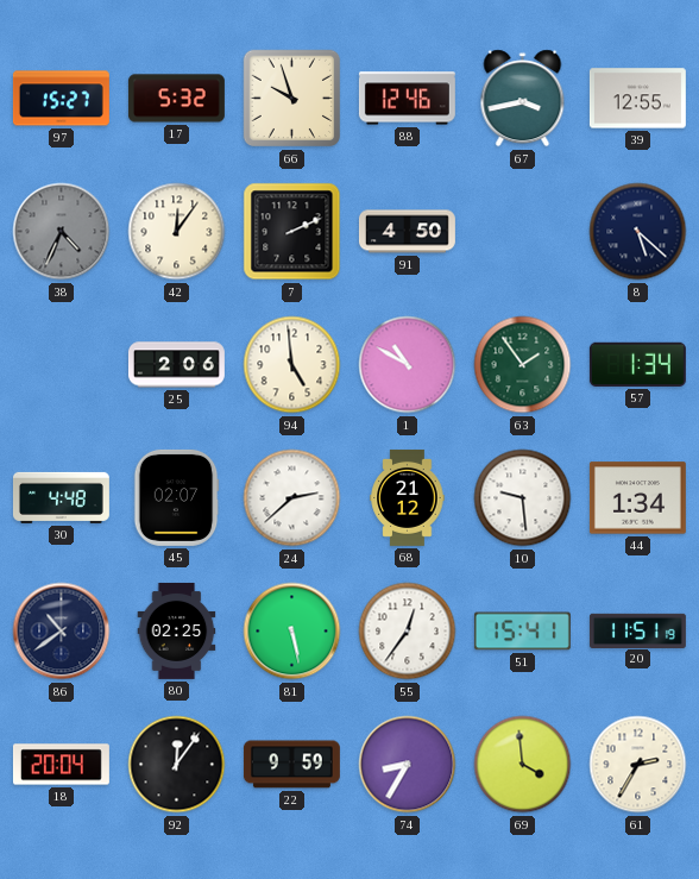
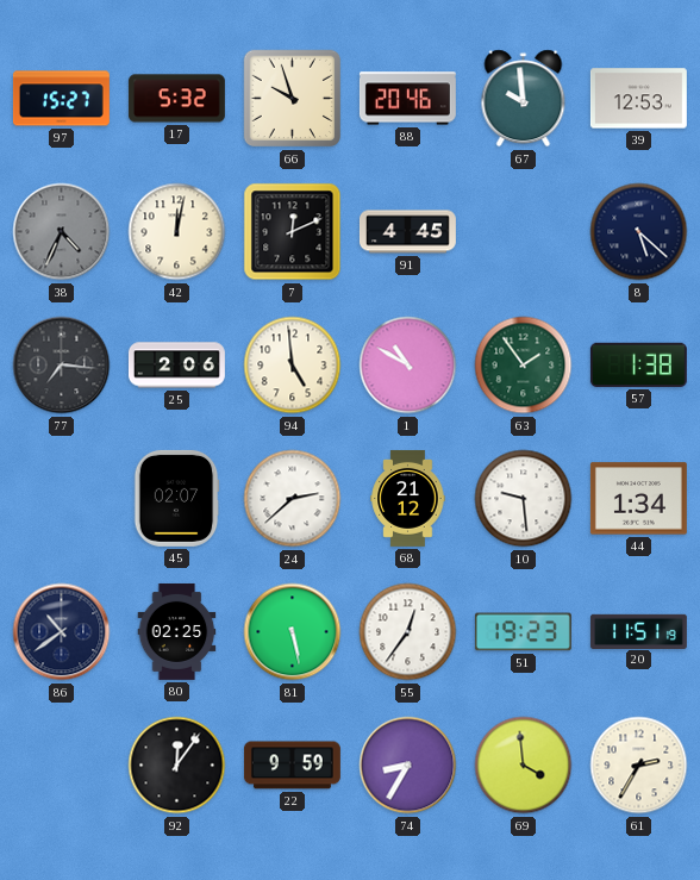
88: 12:46 -> 20:46
67: 3:43 -> 9:59
39: 12:55 -> 12:53
42: 12:06 -> 12:02
7: 2:11 -> 12:11
91: 4:50 -> 4:45
77: none -> 7:16
57: 1:34 -> 1:38
30: 4:48 -> none
51: 15:41 -> 19:23
18: 20:04 -> none
